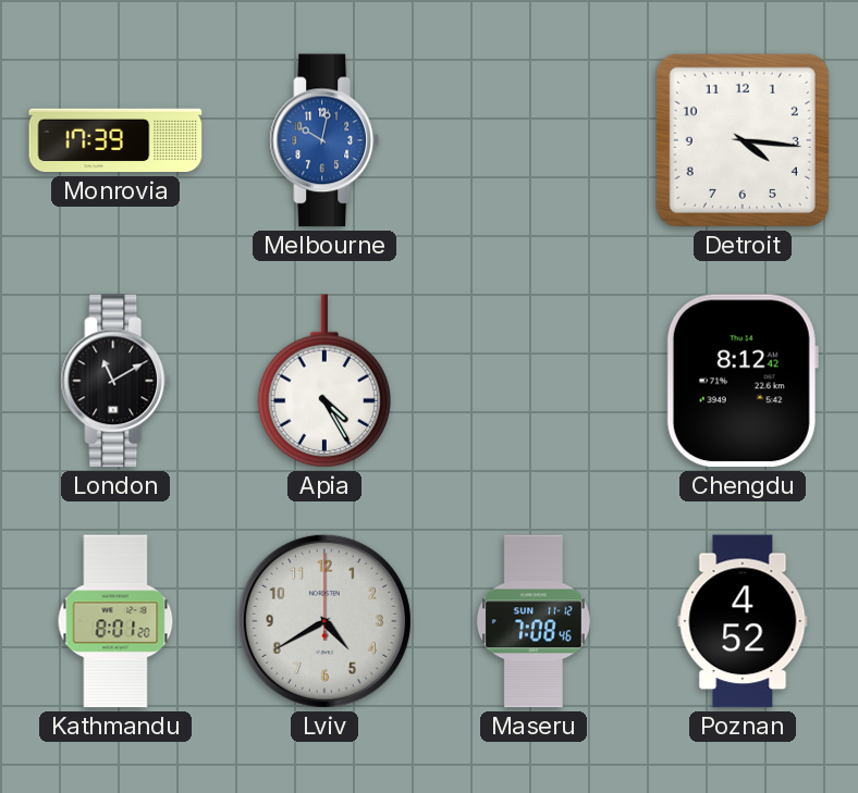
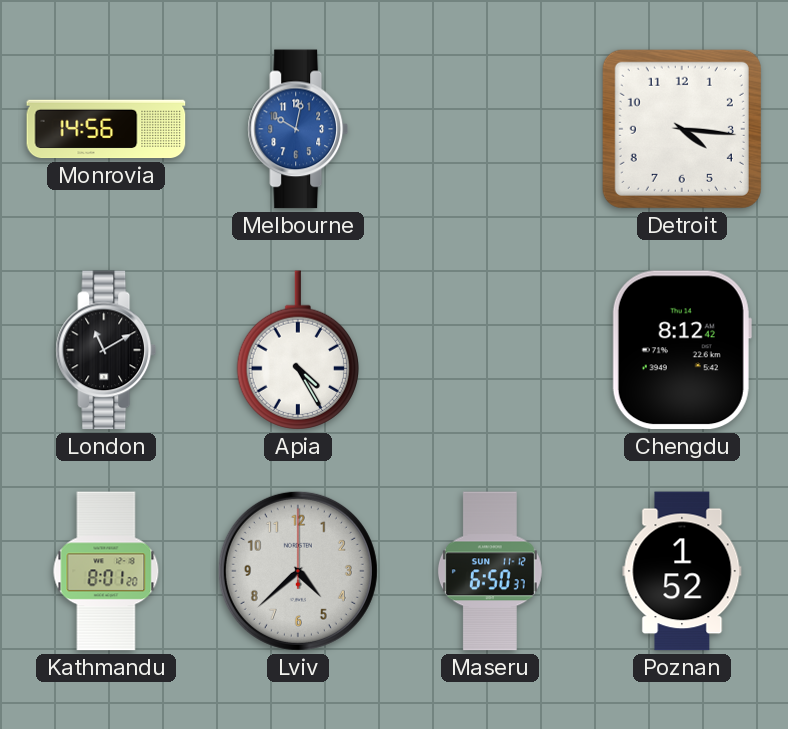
Monrovia: 17:39 -> 14:56
Lviv: 4:40 -> 4:38
Maseru: 7:08 -> 6:50
Poznan: 4:52 -> 1:52
